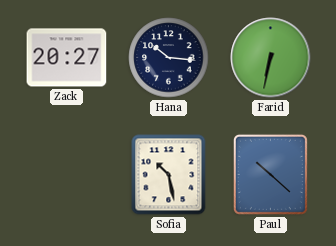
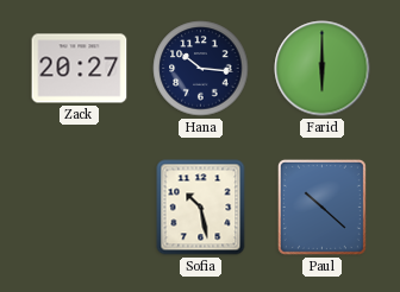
Farid: 6:32 -> 6:00
